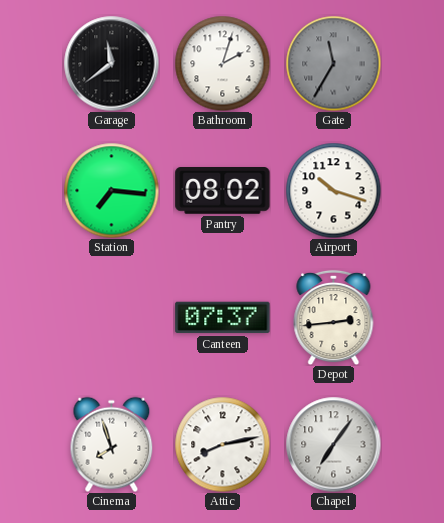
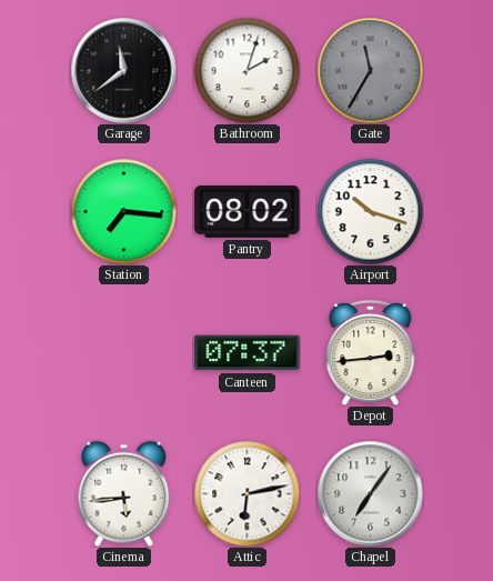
Cinema: 7:57 -> 5:44
Attic: 8:13 -> 6:13
